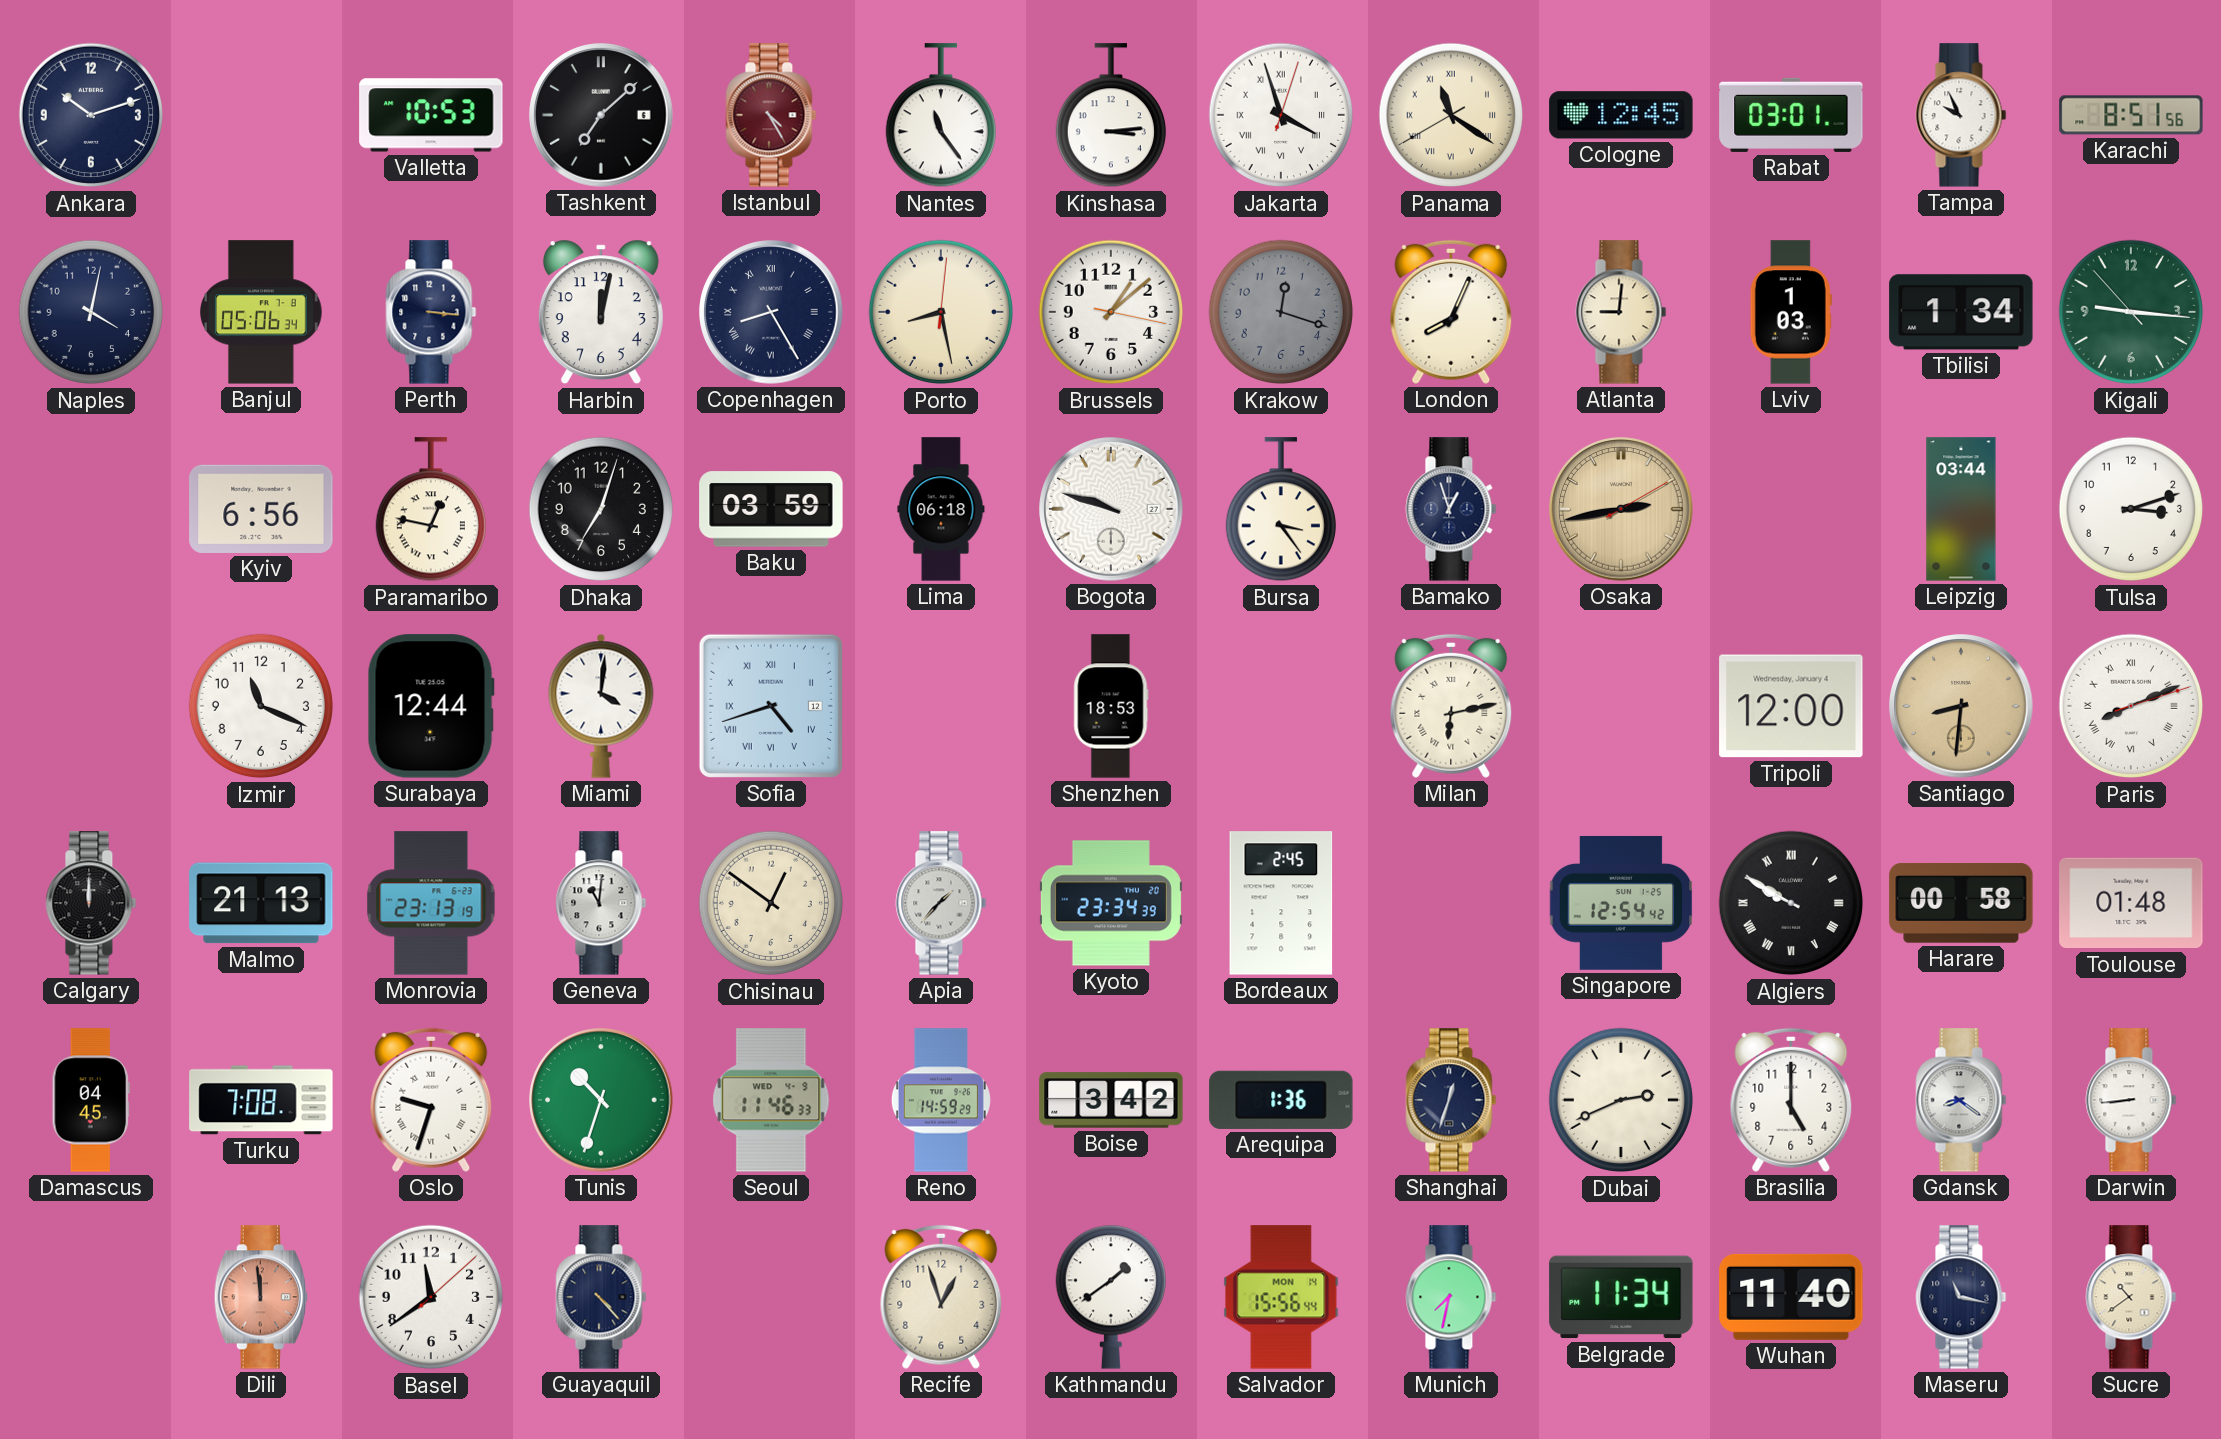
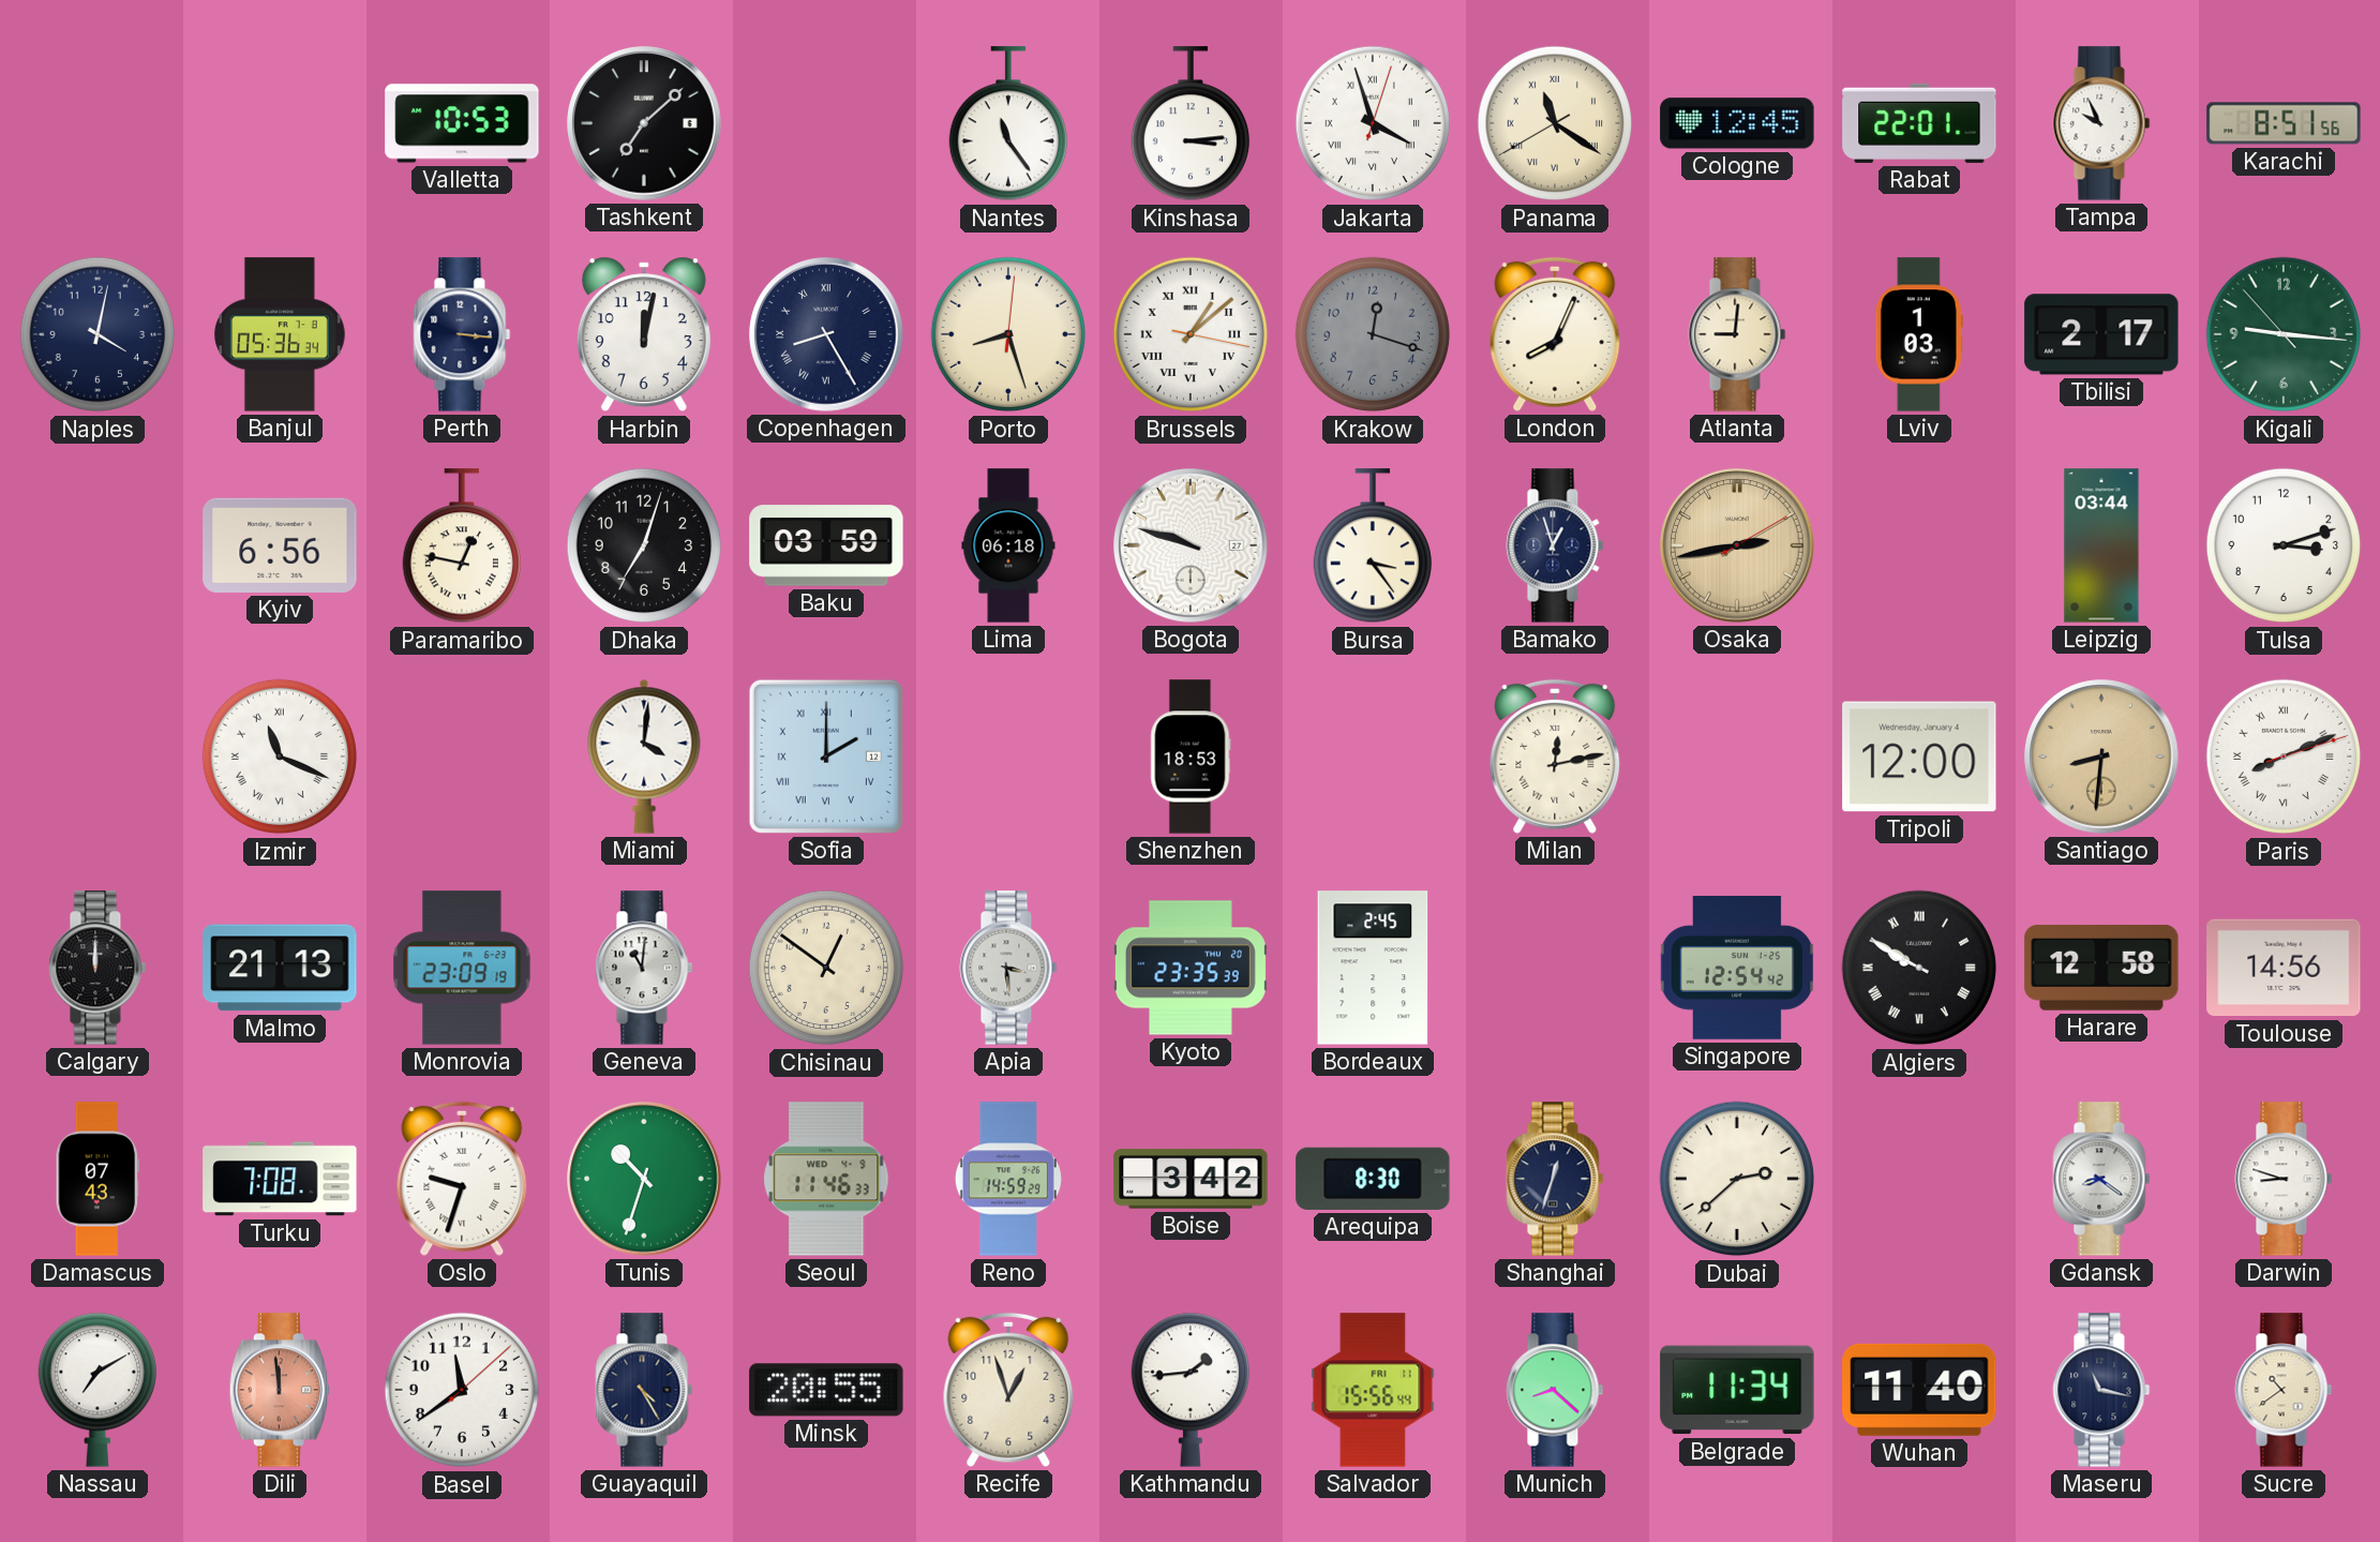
Ankara: 10:12 -> none
Istanbul: 4:25 -> none
Rabat: 03:01 -> 22:01
Banjul: 05:06 -> 05:36
Porto: 8:28 -> 8:27
Brussels numerals: Arabic -> Roman
Tbilisi: 1:34 -> 2:17
Izmir numerals: Arabic -> Roman
Surabaya: 12:44 -> none
Sofia: 4:42 -> 2:00
Milan: 6:13 -> 12:13
Monrovia: 23:13 -> 23:09
Apia: 1:37 -> 3:29
Kyoto: 23:34 -> 23:35
Harare: 00:58 -> 12:58
Toulouse: 01:48 -> 14:56
Damascus: 04:45 -> 07:43
Arequipa: 1:36 -> 8:30
Dubai: 2:41 -> 2:38
Brasilia: 5:00 -> none
Darwin: 8:44 -> 8:48
Nassau: none -> 7:10
Guayaquil: 4:23 -> 4:25
Minsk: none -> 20:55
Kathmandu: 1:39 -> 1:44
Salvador date: MON 14 -> FRI 11
Munich: 7:32 -> 8:22
